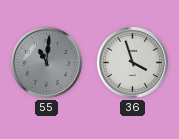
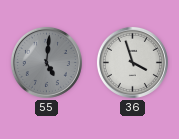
55: 11:01 -> 5:01
